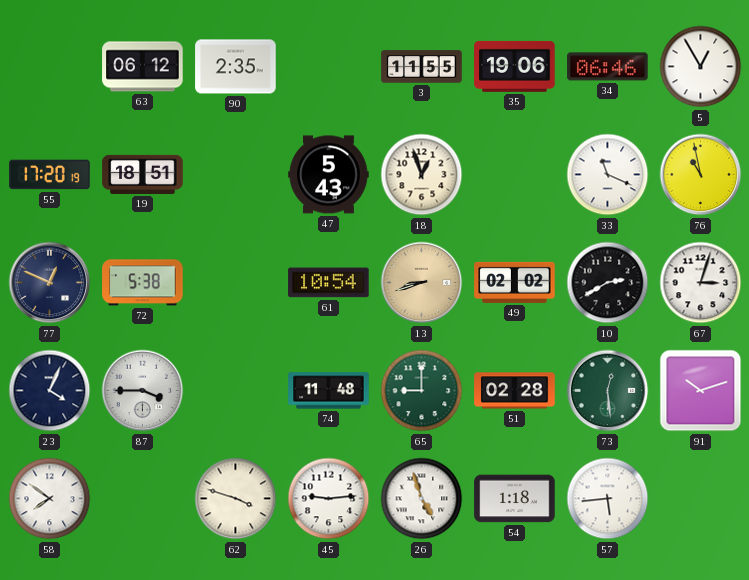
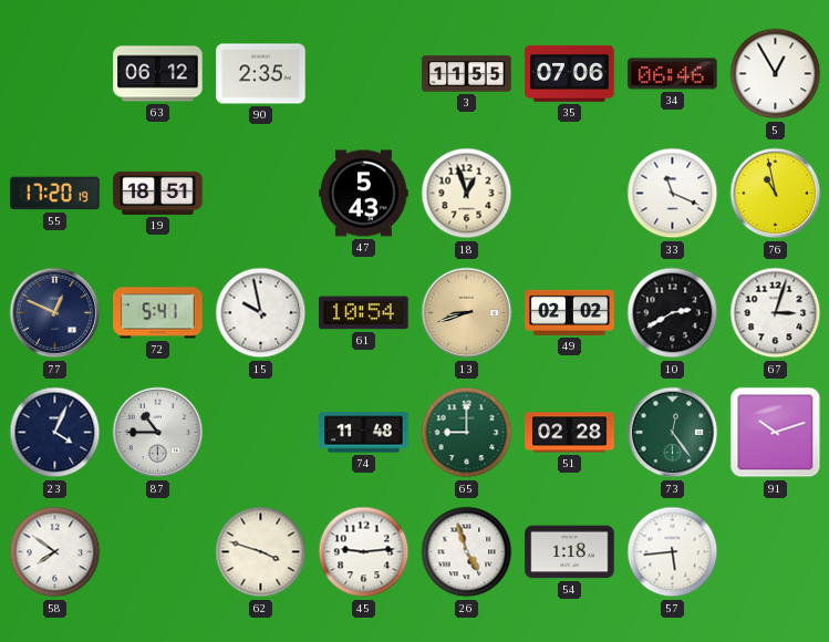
35: 19:06 -> 07:06
72: 5:38 -> 5:41
15: none -> 9:58
87: 3:45 -> 10:45
73: 12:29 -> 12:24
